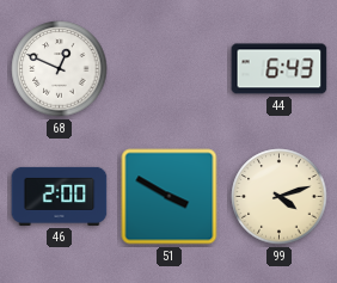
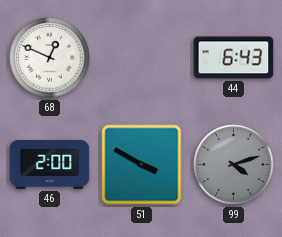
99 dial: cream -> grey
